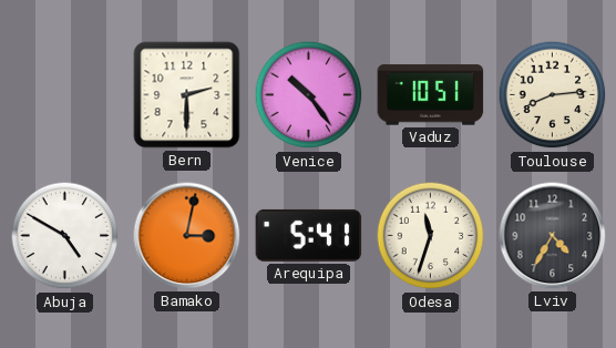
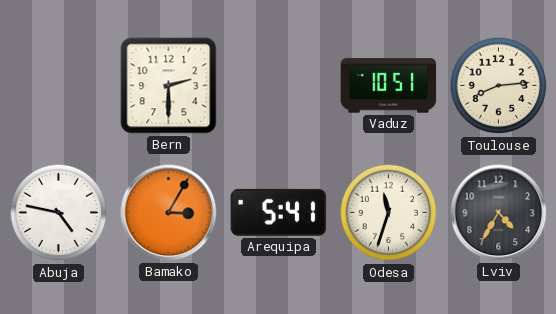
Venice: 10:24 -> none
Abuja: 4:50 -> 4:47
Bamako: 3:02 -> 3:05
